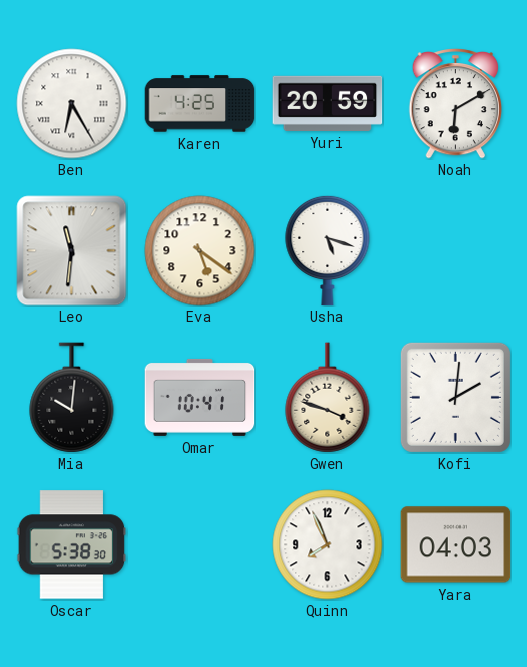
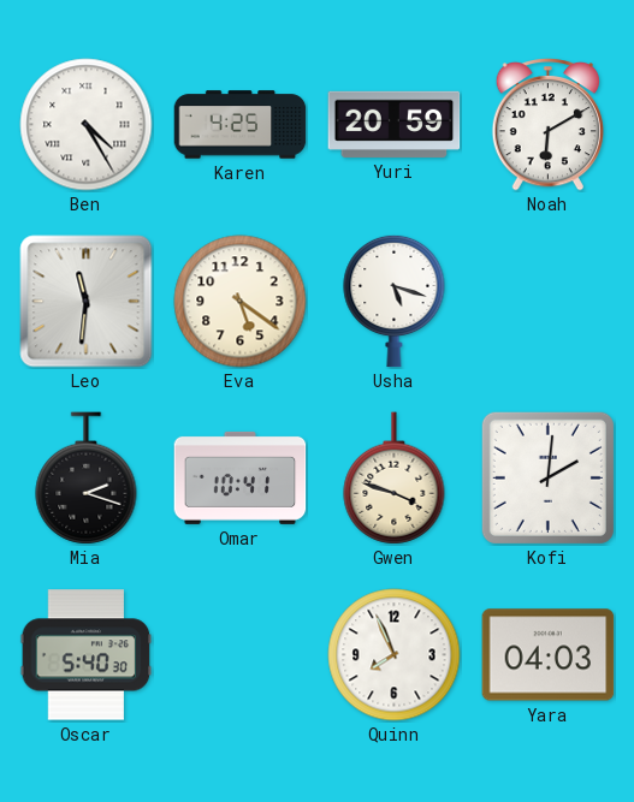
Ben: 6:25 -> 4:25
Mia: 10:01 -> 2:18
Oscar: 5:38 -> 5:40
